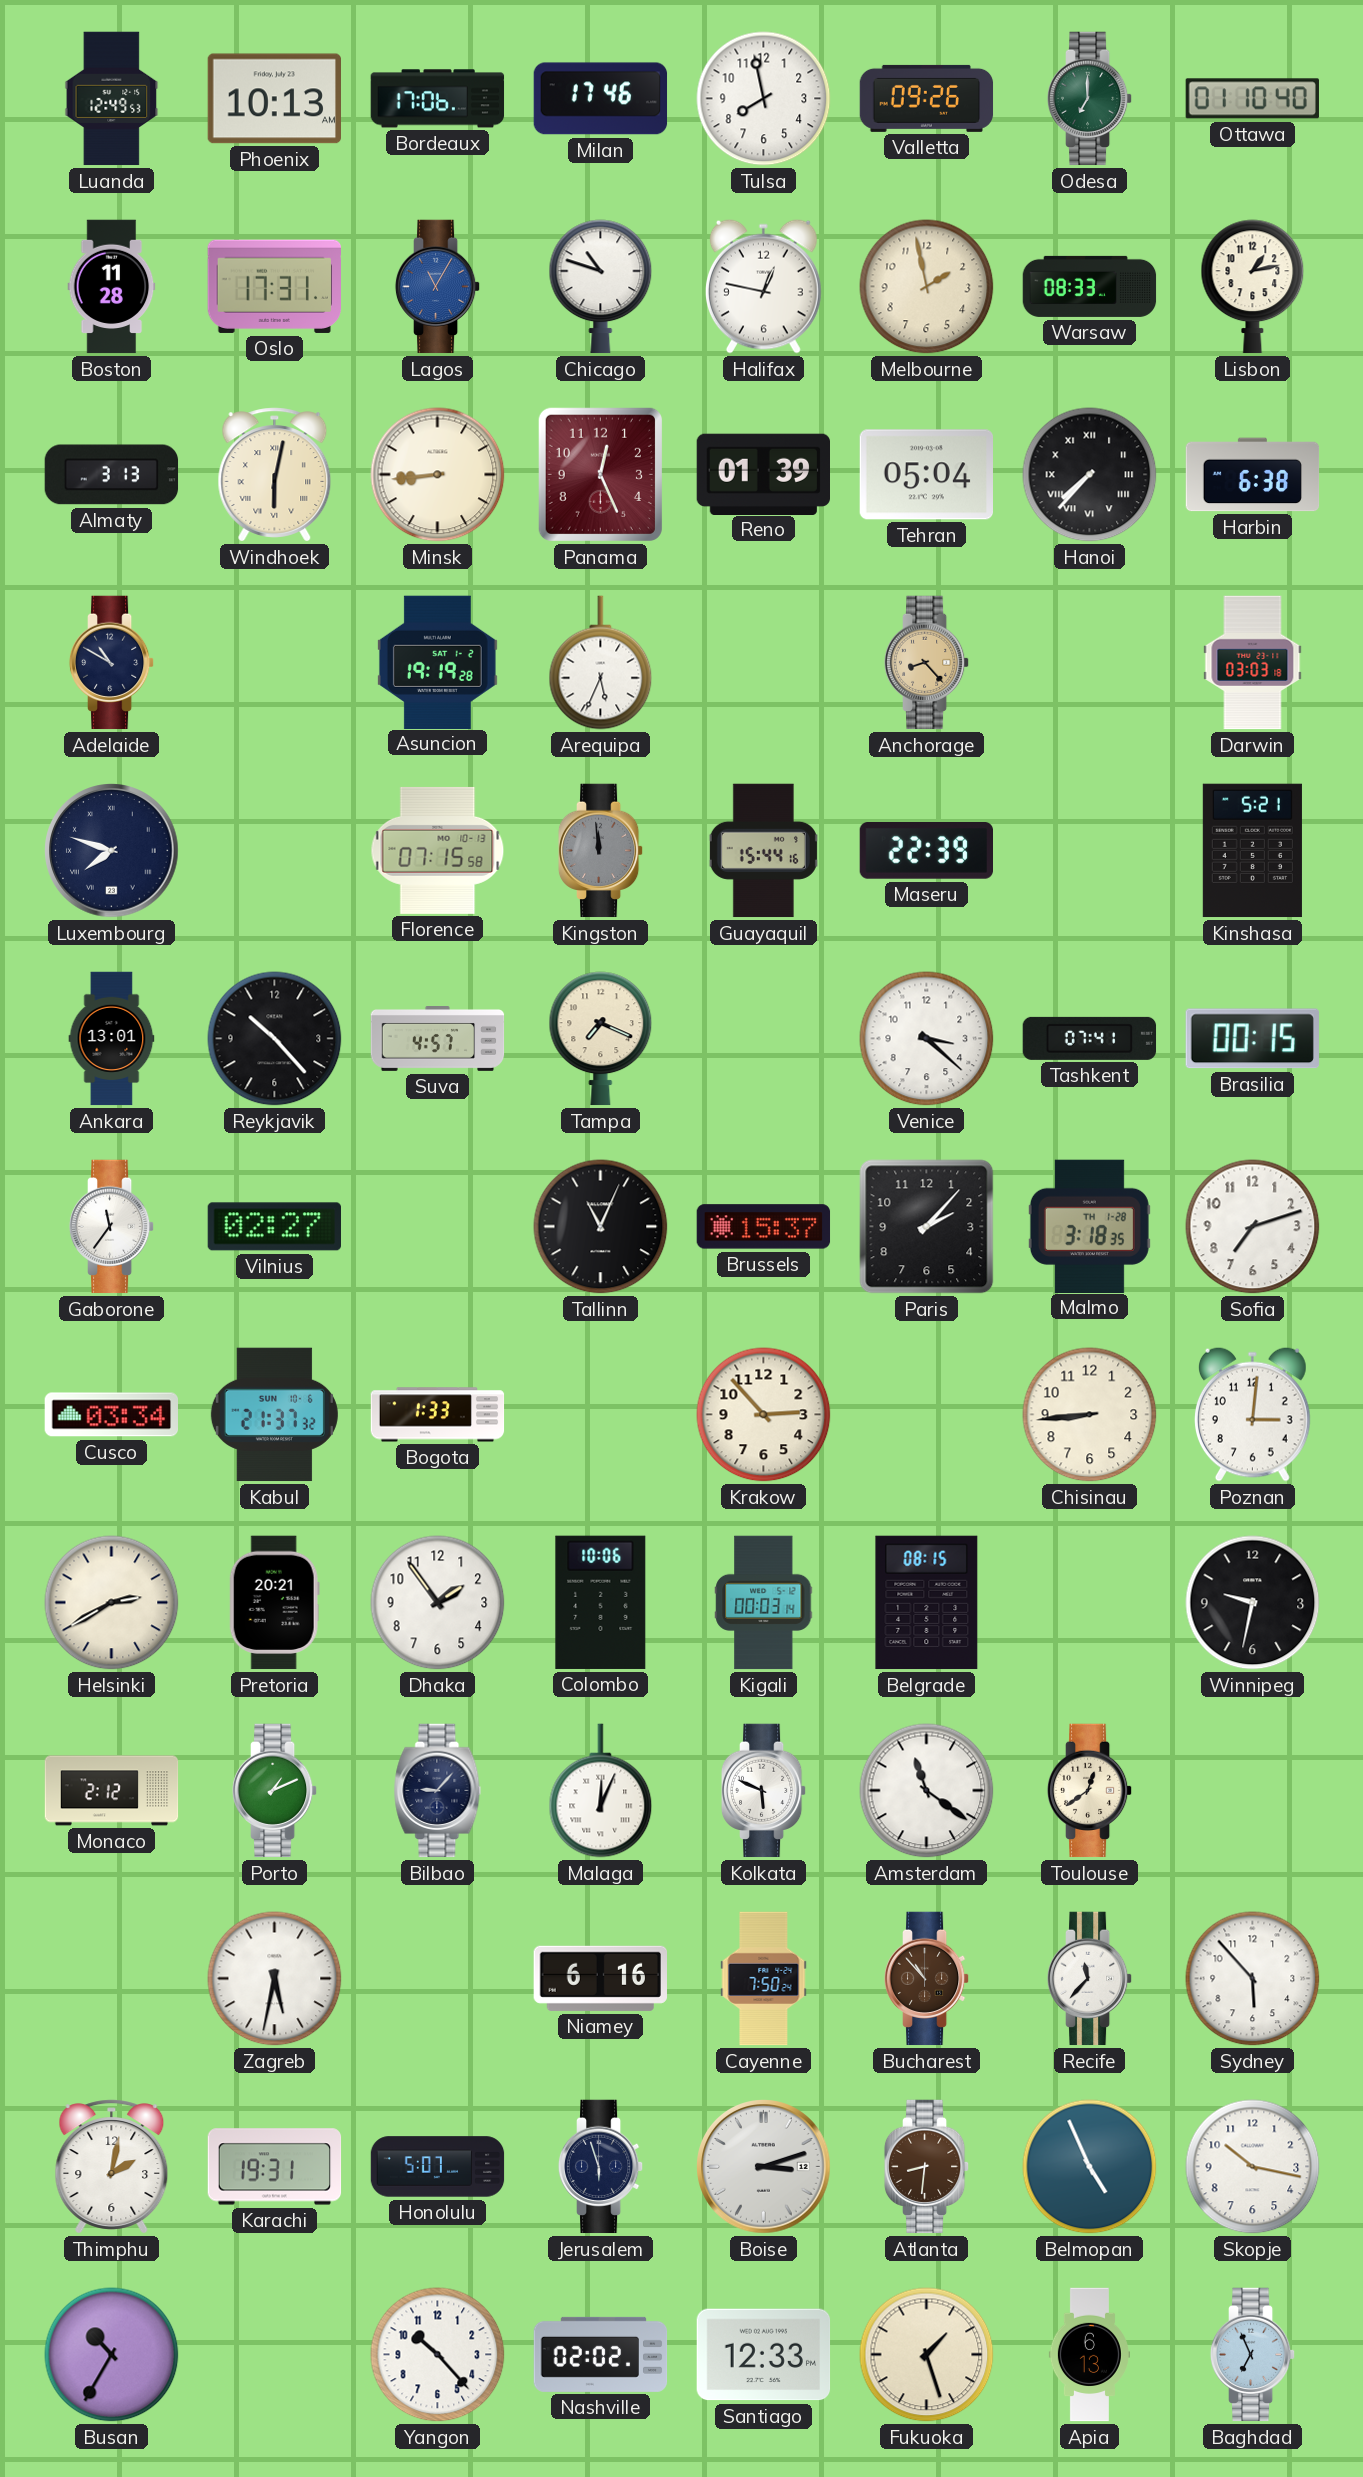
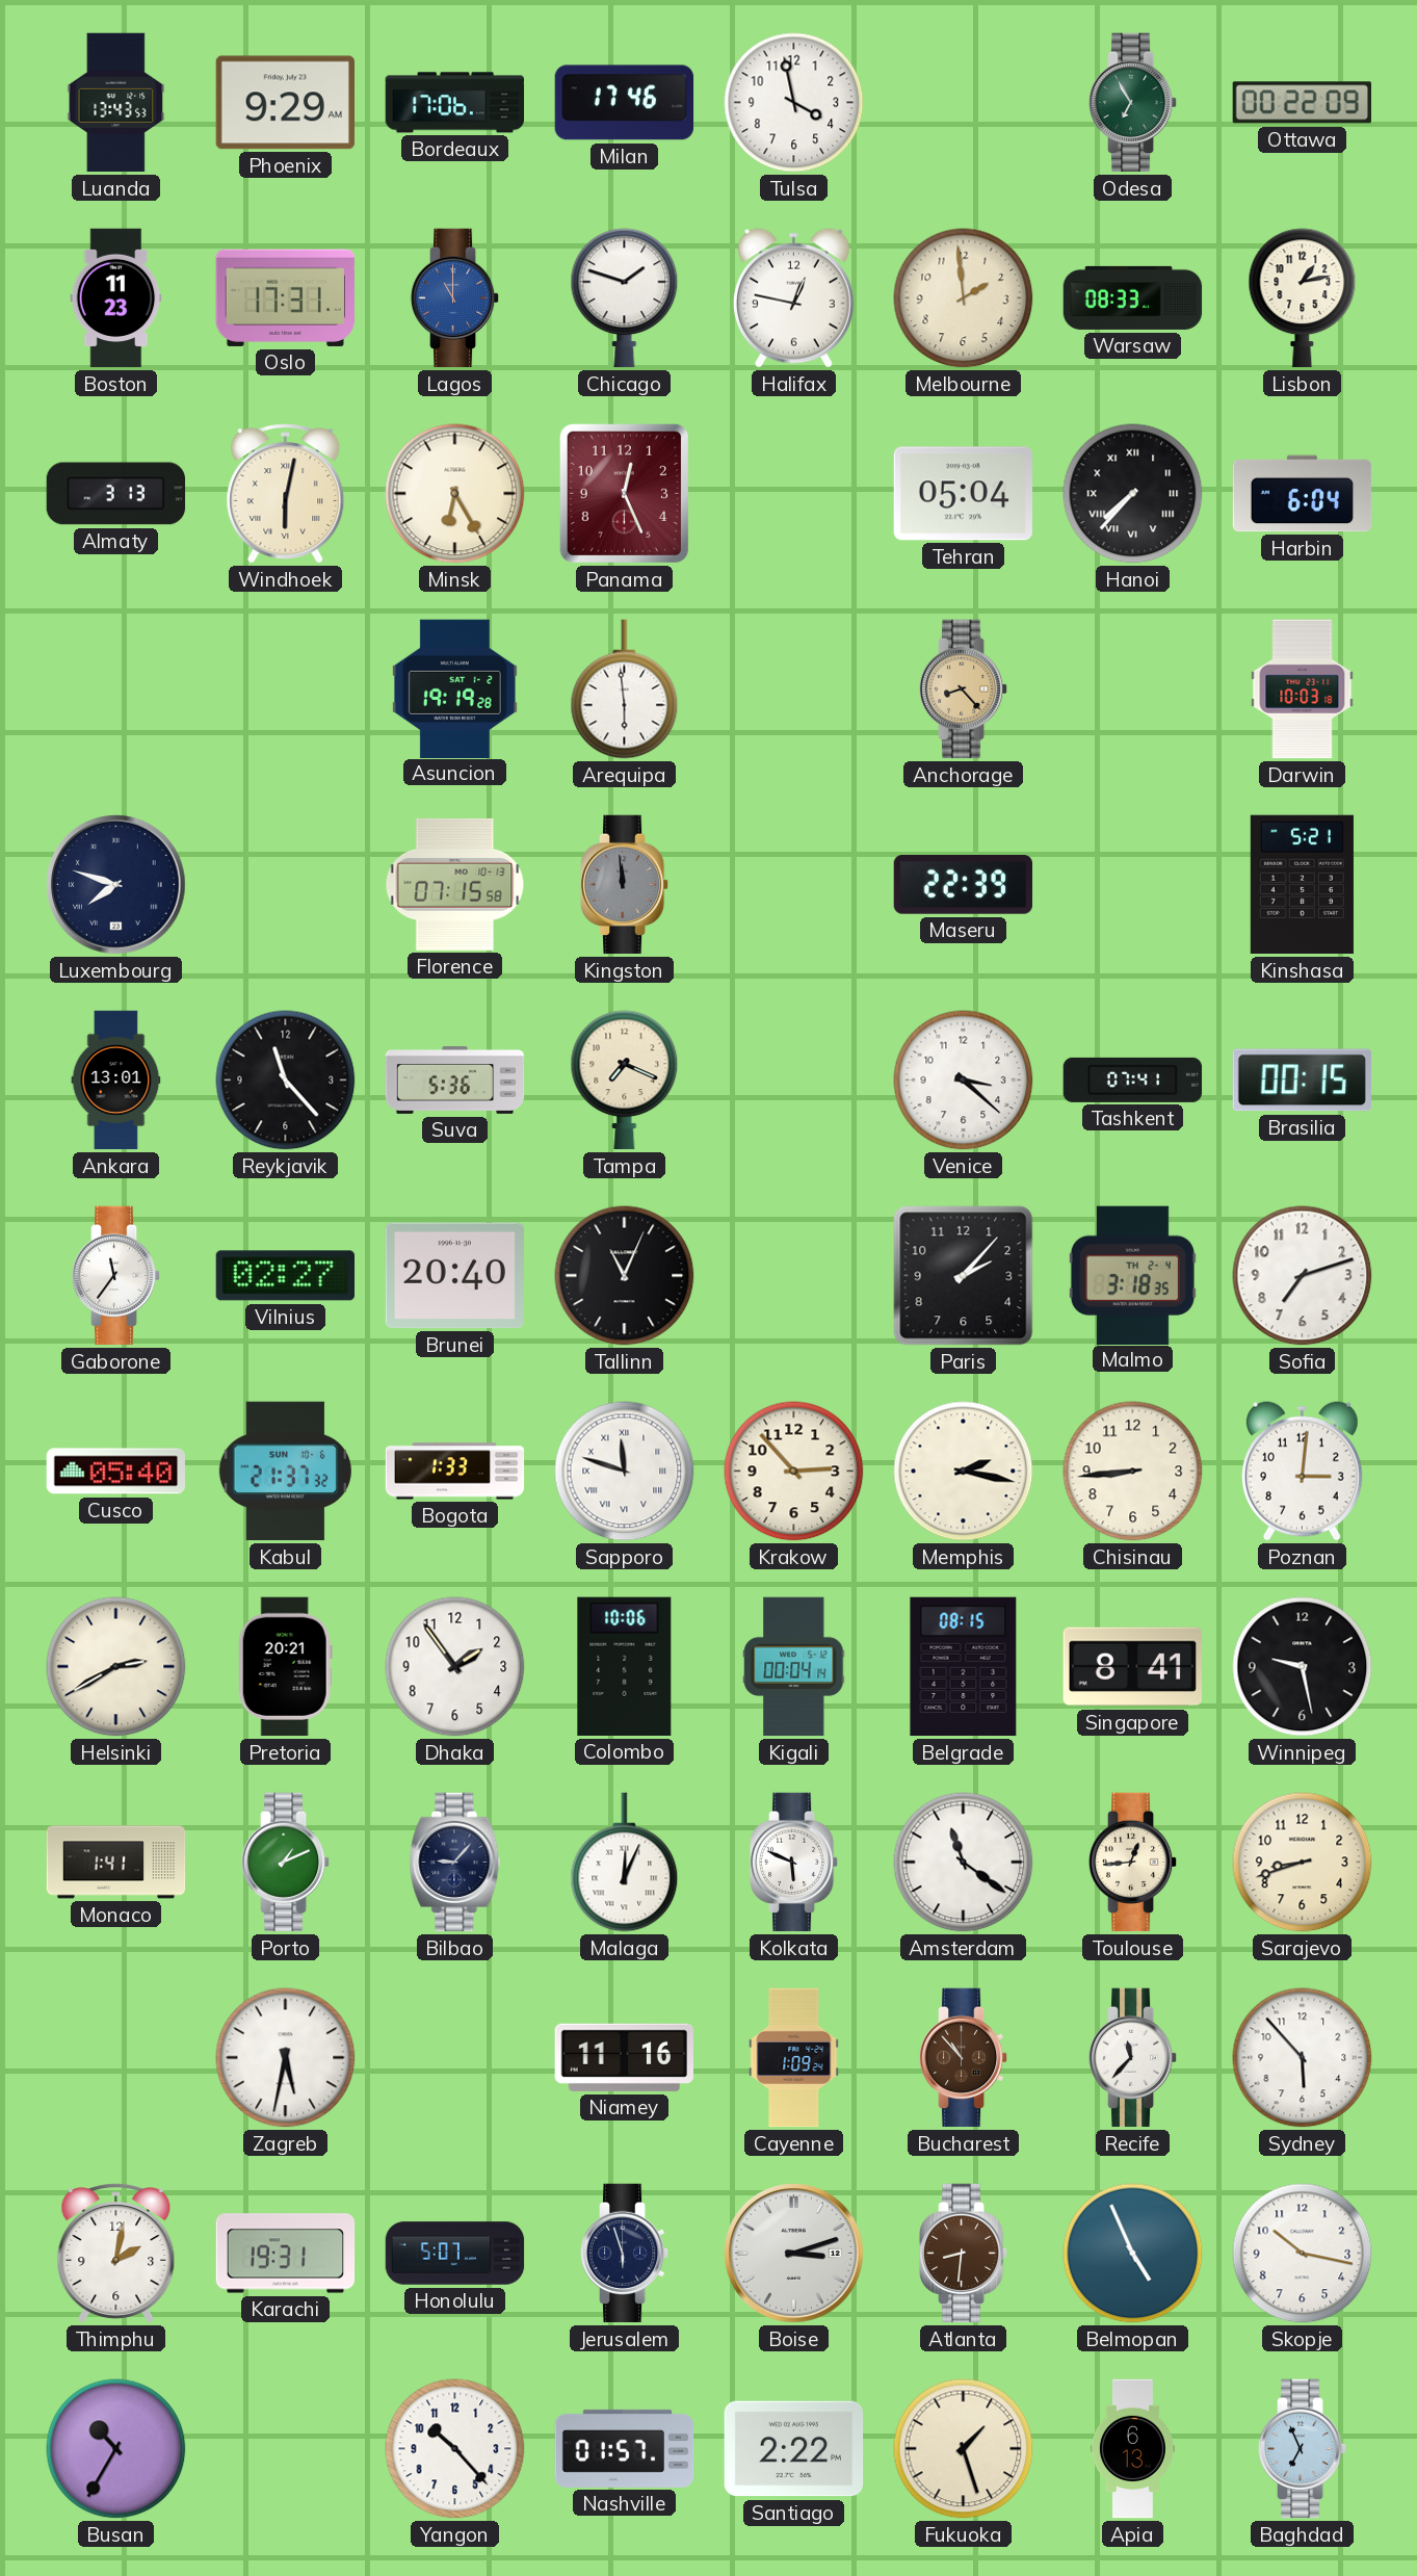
Luanda: 12:49 -> 13:43
Phoenix: 10:13 -> 9:29
Tulsa: 7:58 -> 3:58
Valletta: 09:26 -> none
Odesa: 7:00 -> 6:55
Ottawa: 01:10 -> 00:22
Boston: 11:28 -> 11:23
Lagos: 11:05 -> 11:00
Chicago: 10:48 -> 1:48
Melbourne: 1:58 -> 1:59
Minsk: 8:44 -> 6:25
Reno: 01:39 -> none
Harbin: 6:38 -> 6:04
Adelaide: 10:50 -> none
Arequipa: 5:34 -> 5:59
Darwin: 03:03 -> 10:03
Guayaquil: 15:44 -> none
Reykjavik: 10:23 -> 11:23
Suva: 4:57 -> 5:36
Brunei: none -> 20:40
Brussels: 15:37 -> none
Malmo date: TH 1-28 -> TH 2-4
Cusco: 03:34 -> 05:40
Sapporo: none -> 11:48
Memphis: none -> 2:17
Kigali: 00:03 -> 00:04
Singapore: none -> 8:41
Winnipeg: 9:32 -> 9:28
Monaco: 2:12 -> 1:41
Toulouse: 12:39 -> 12:44
Sarajevo: none -> 8:42
Niamey: 6:16 -> 11:16
Cayenne: 7:50 -> 1:09
Nashville: 02:02 -> 01:57
Santiago: 12:33 -> 2:22
